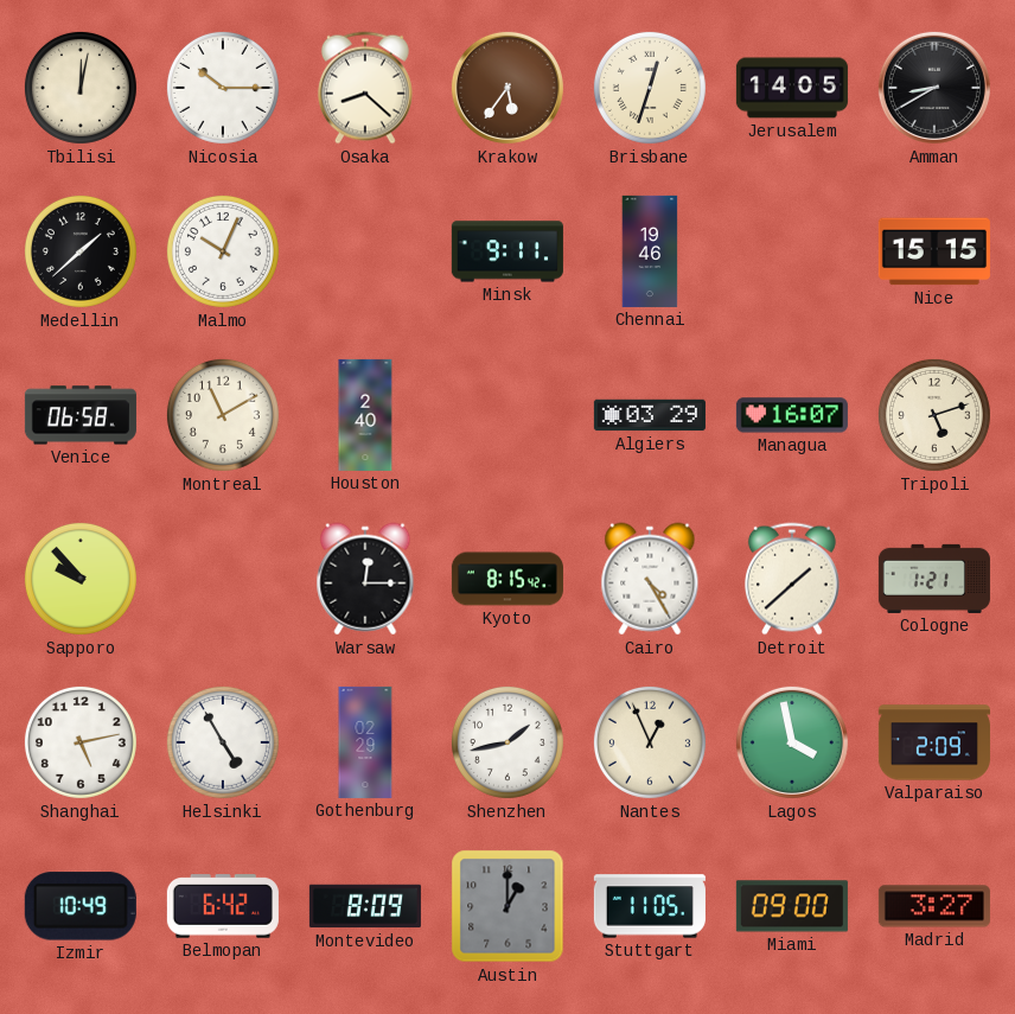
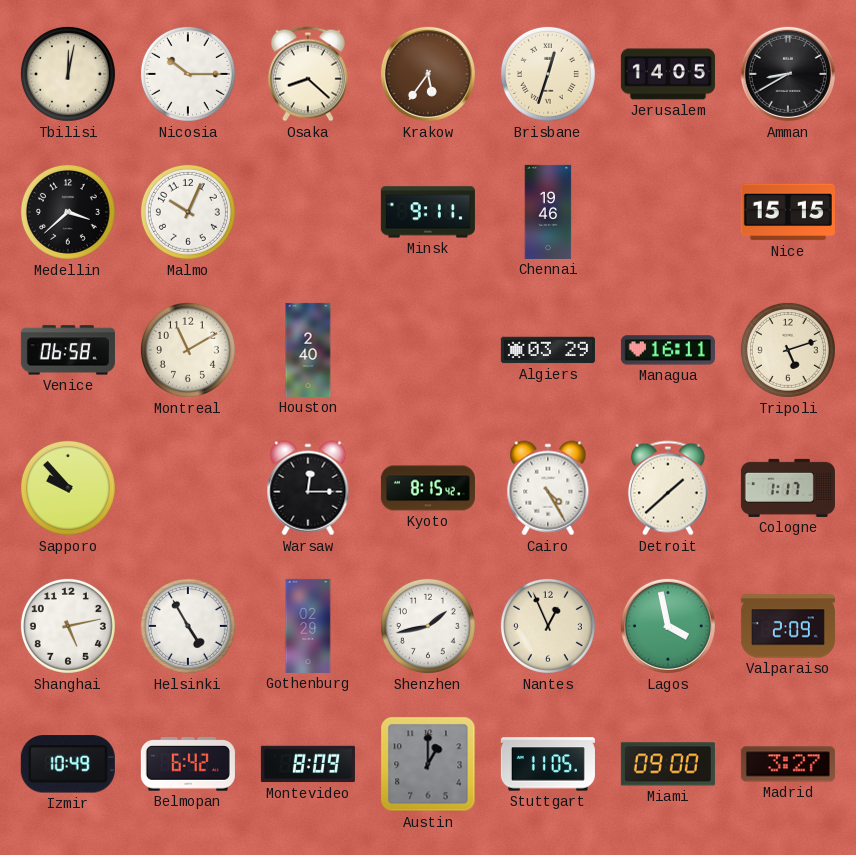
Medellin: 1:38 -> 3:38
Managua: 16:07 -> 16:11
Cologne: 1:21 -> 1:17
